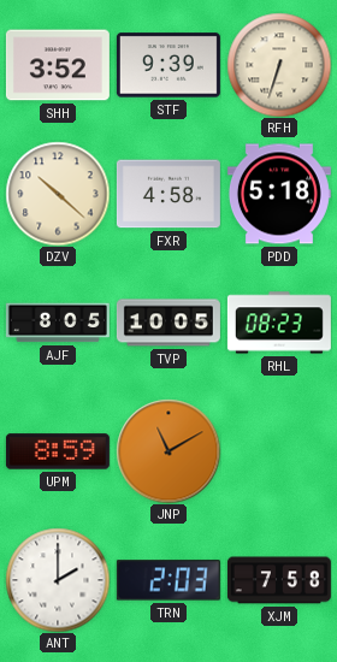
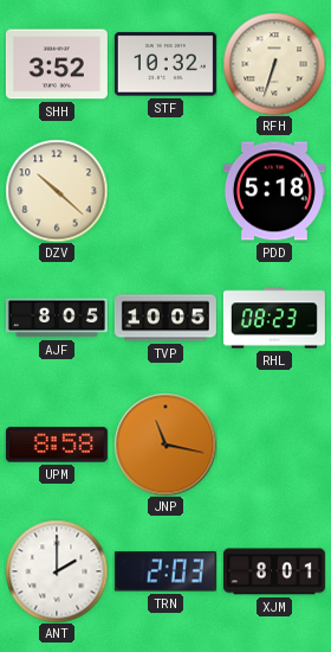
STF: 9:39 -> 10:32
FXR: 4:58 -> none
UPM: 8:59 -> 8:58
JNP: 11:10 -> 11:17
XJM: 7:58 -> 8:01
